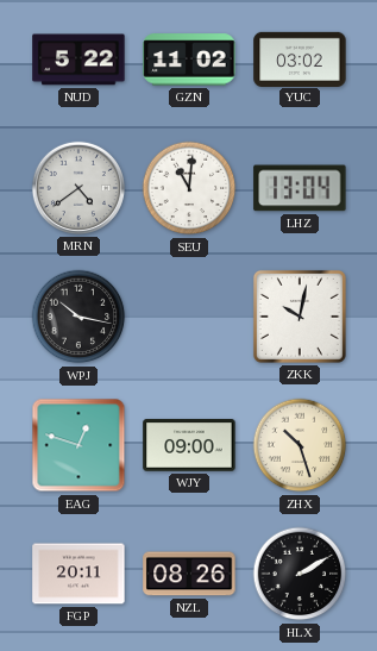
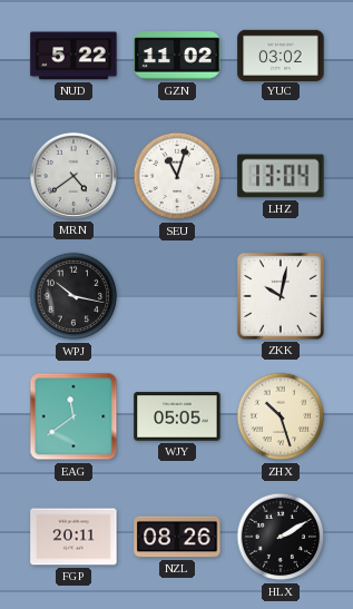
SEU: 11:01 -> 11:03
EAG: 12:48 -> 11:39
WJY: 09:00 -> 05:05
